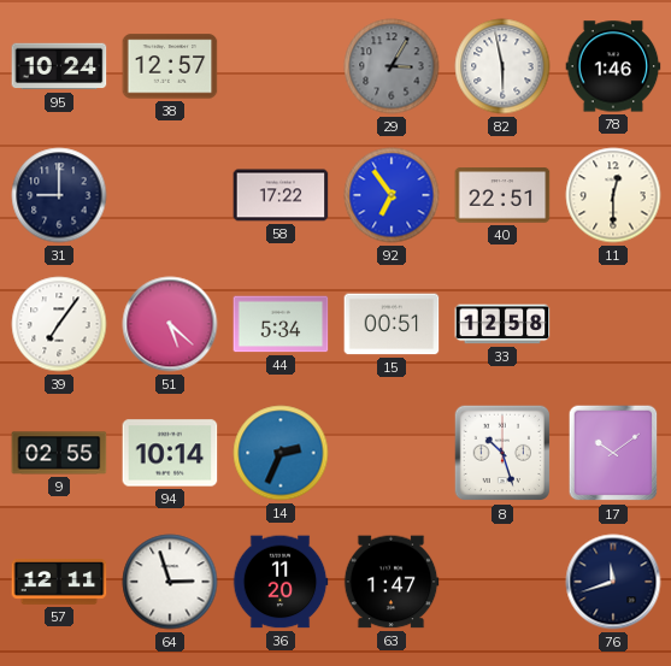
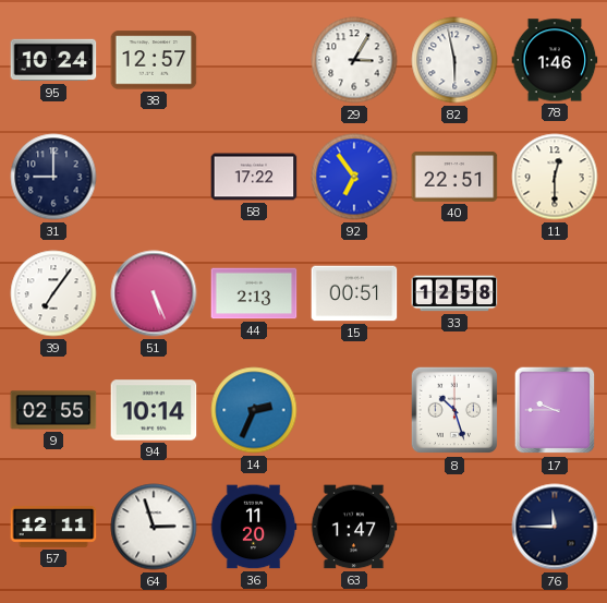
29 dial: grey -> white
51: 5:22 -> 5:26
44: 5:34 -> 2:13
17: 10:09 -> 9:45
76: 11:42 -> 11:45
